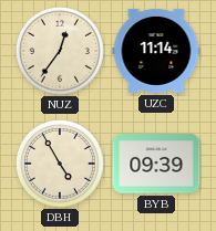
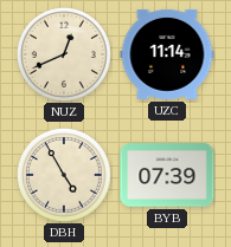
NUZ: 12:36 -> 12:41
BYB: 09:39 -> 07:39
